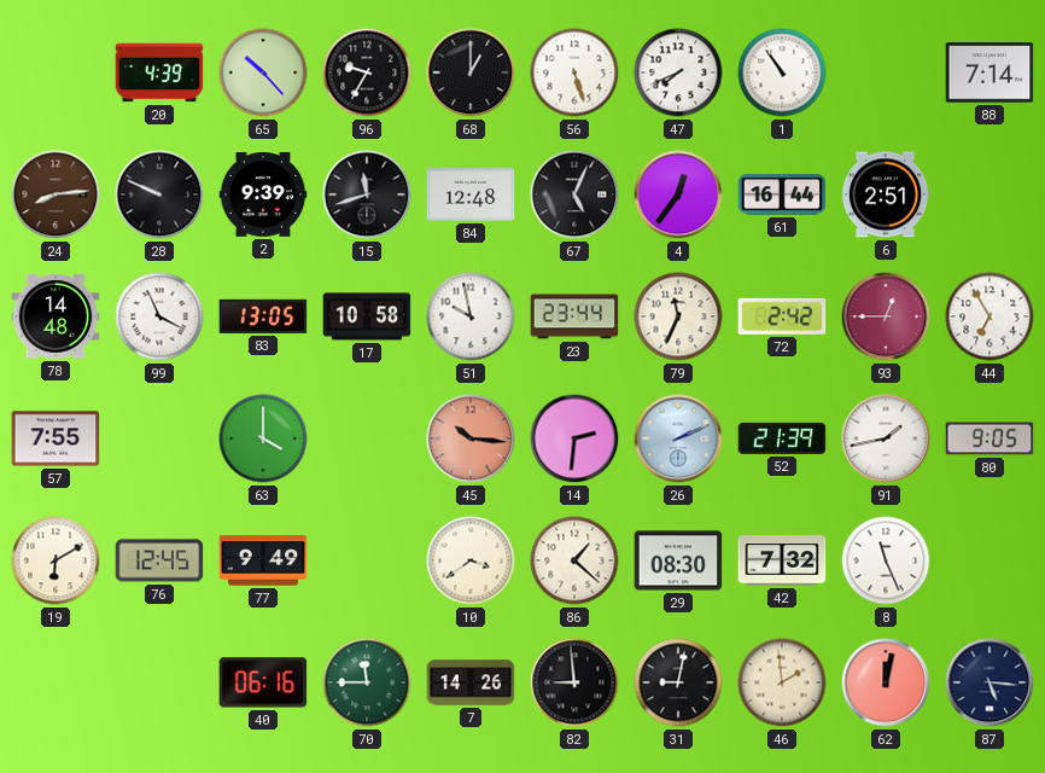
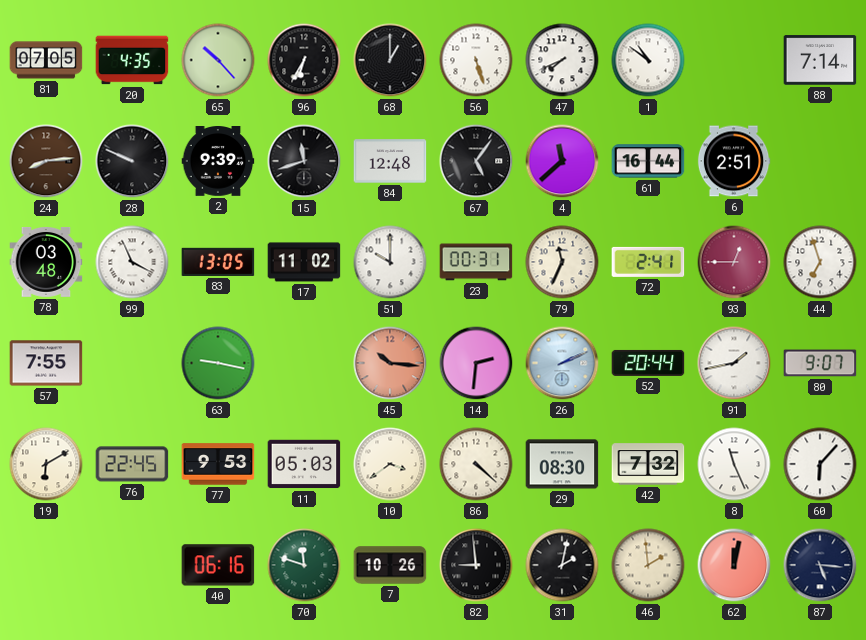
81: none -> 07:05
20: 4:39 -> 4:35
96: 9:35 -> 6:35
1: 10:54 -> 10:51
67: 5:04 -> 5:06
4: 12:36 -> 11:38
78: 14:48 -> 03:48
17: 10:58 -> 11:02
51: 9:58 -> 10:00
23: 23:44 -> 00:31
72: 2:42 -> 2:41
44: 6:55 -> 6:57
63: 4:00 -> 9:17
52: 21:39 -> 20:44
80: 9:05 -> 9:07
76: 12:45 -> 22:45
77: 9:49 -> 9:53
11: none -> 05:03
86: 1:22 -> 4:22
60: none -> 6:07
70: 11:45 -> 11:48
7: 14:26 -> 10:26
31: 9:02 -> 2:02
